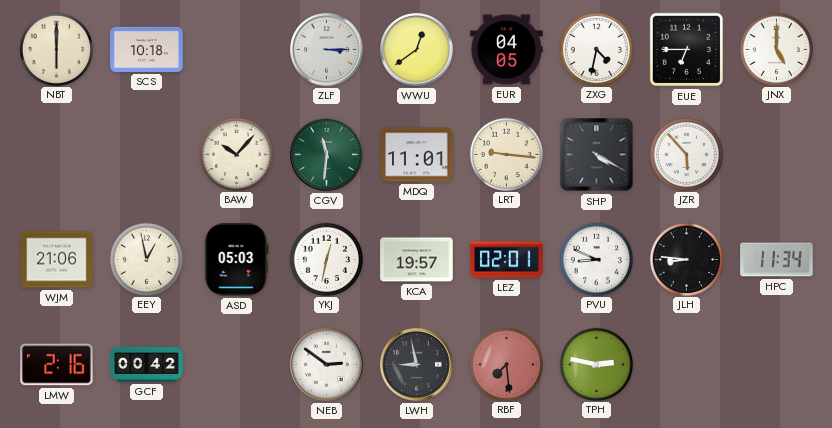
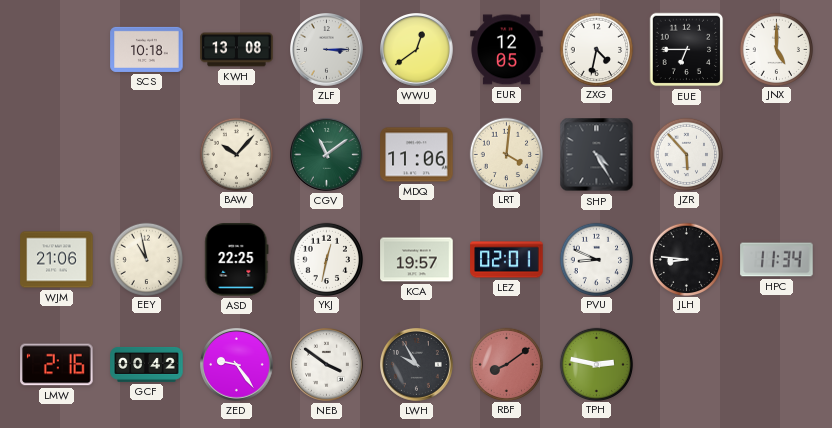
NBT: 6:00 -> none
KWH: none -> 13:08
EUR: 04:05 -> 12:05
CGV: 11:31 -> 11:09
MDQ: 11:01 -> 11:06
LRT: 9:16 -> 4:01
SHP: 4:20 -> 4:25
EEY: 12:58 -> 10:58
ASD: 05:03 -> 22:25
ZED: none -> 9:24
NEB: 2:51 -> 3:51
LWH: 8:58 -> 9:55
RBF: 7:29 -> 8:09
